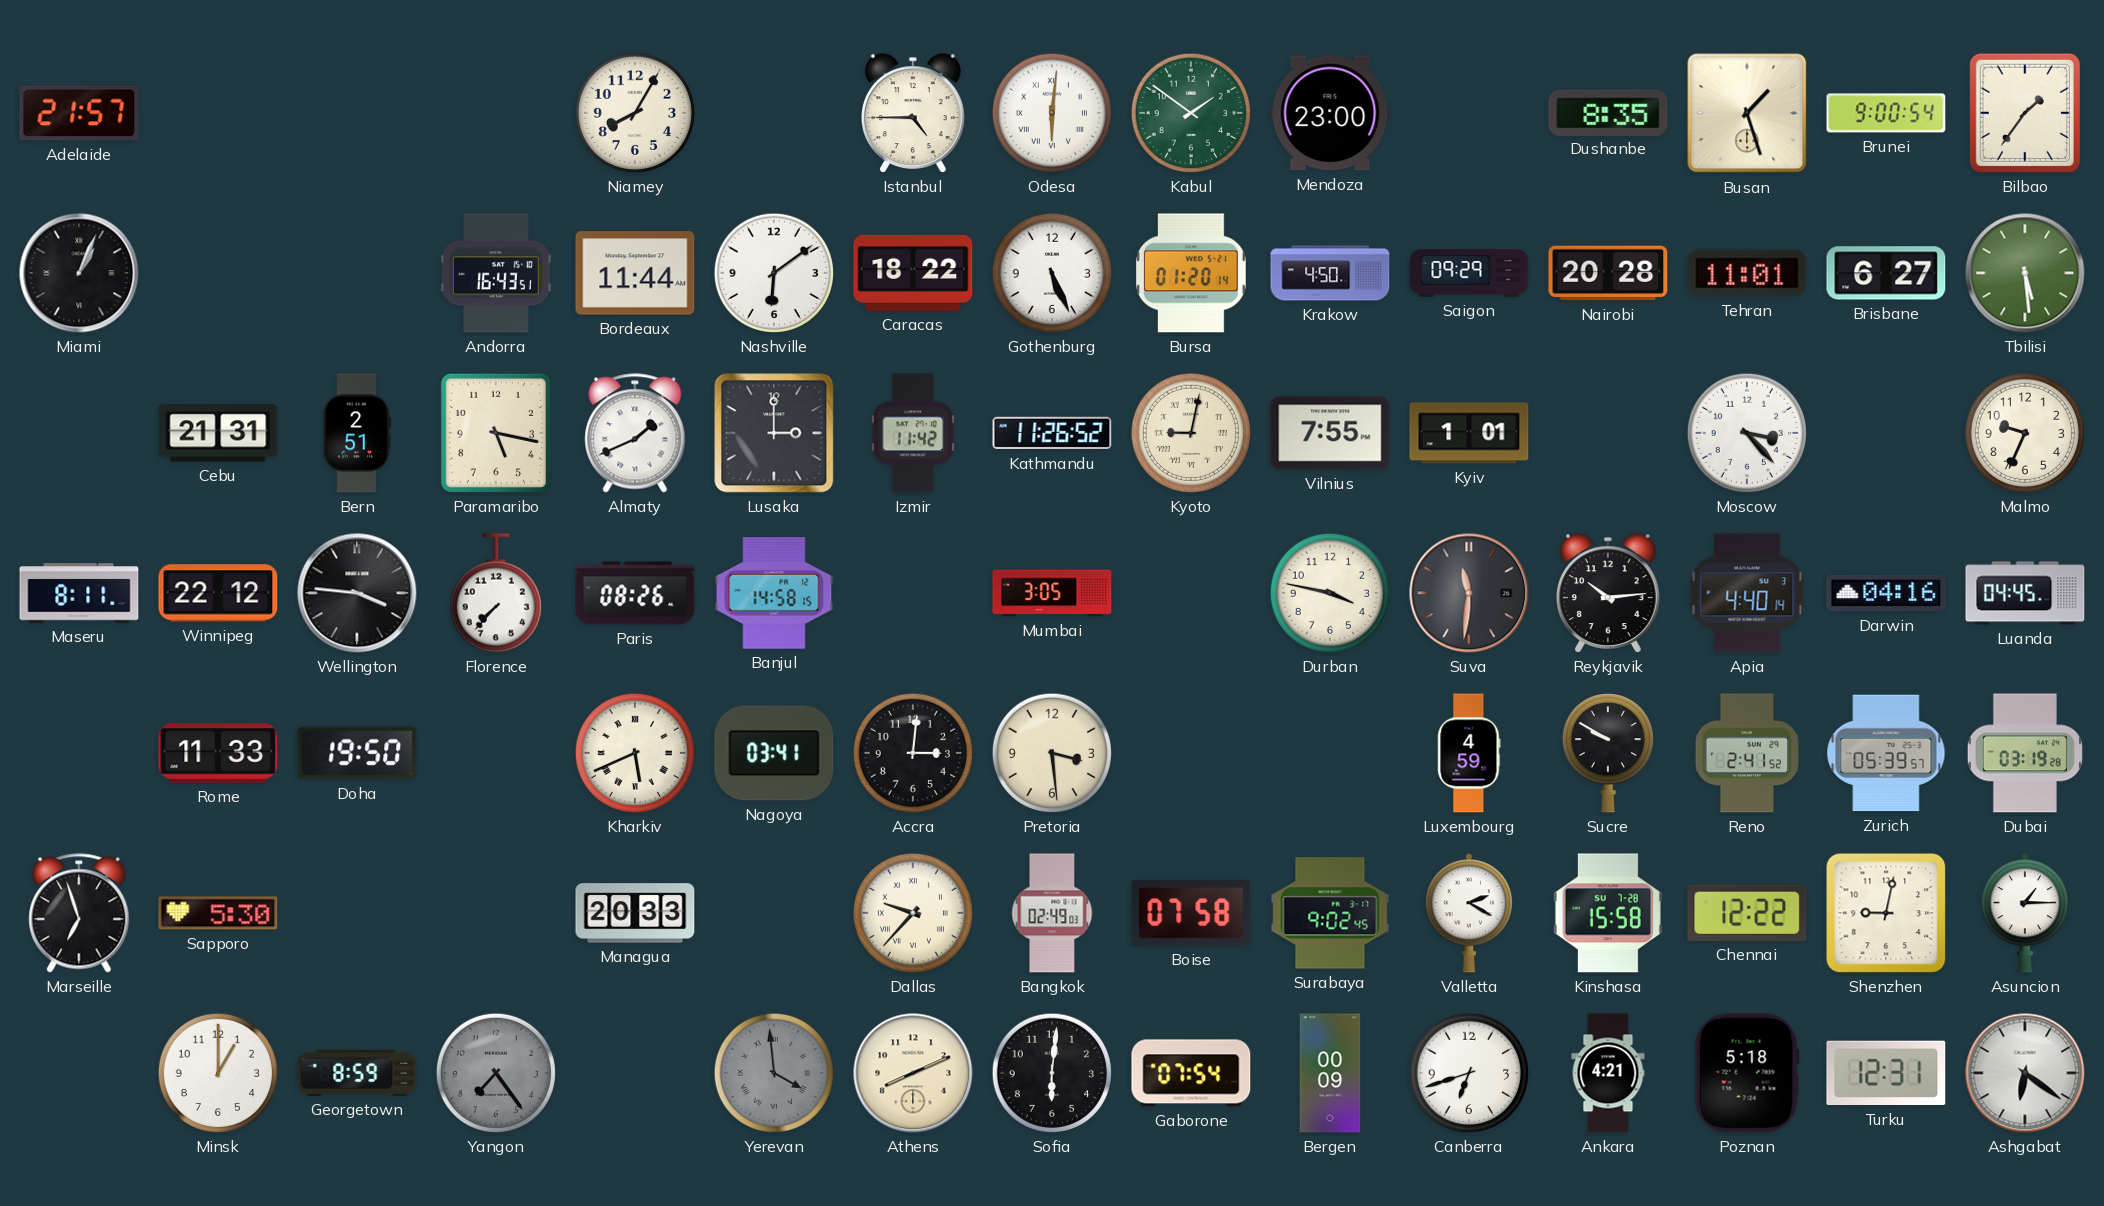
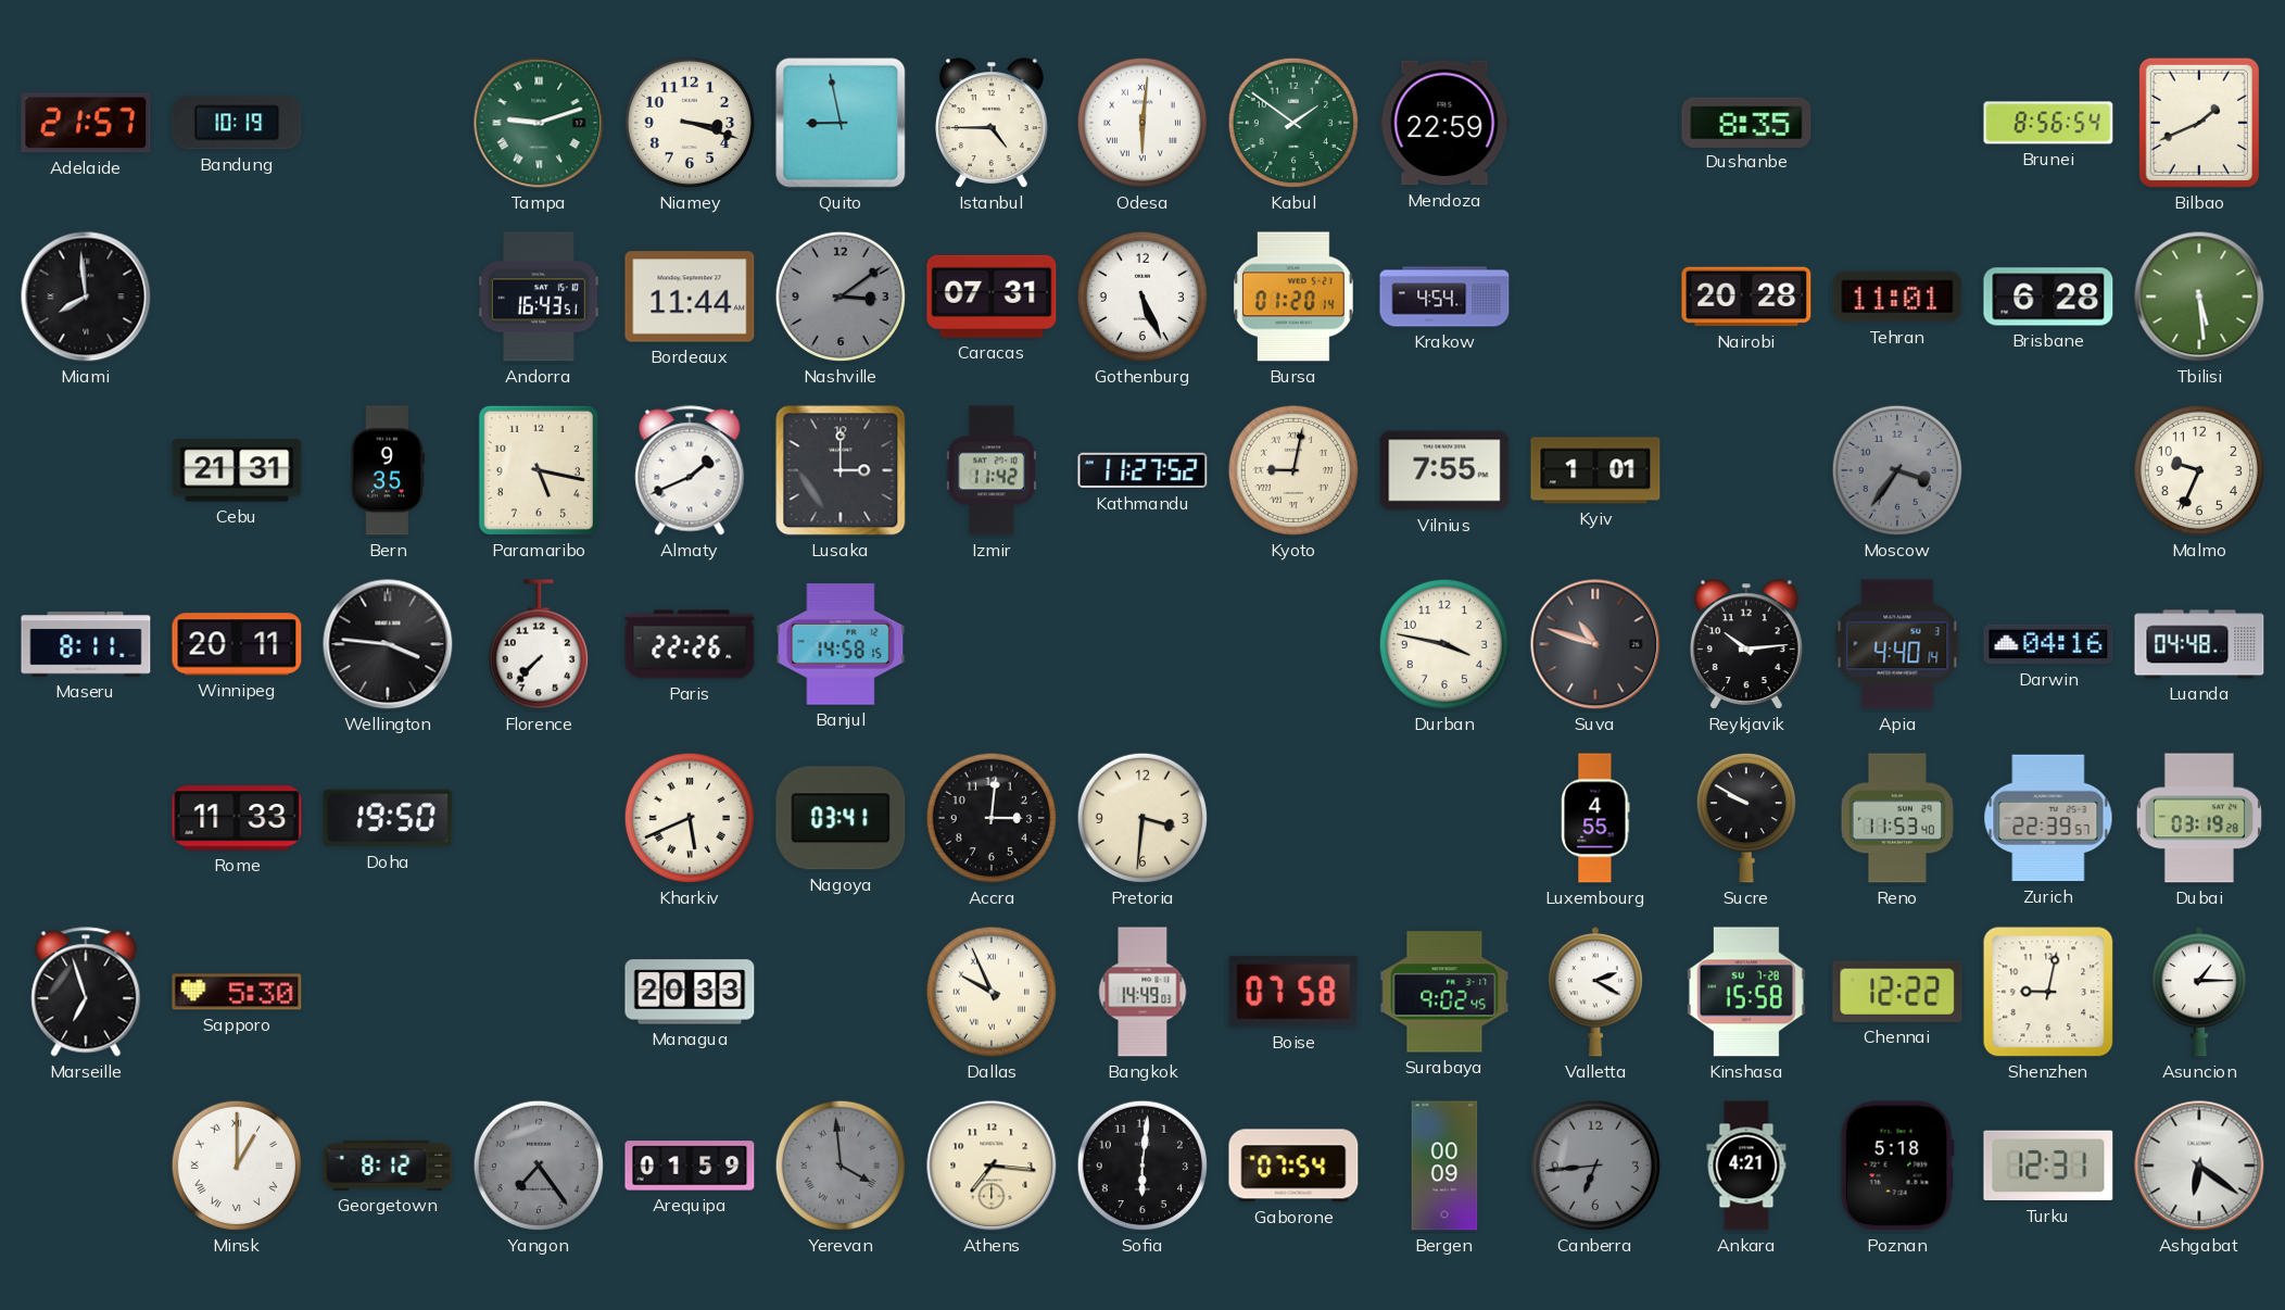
Bandung: none -> 10:19
Tampa: none -> 9:12
Niamey: 8:05 -> 3:18
Quito: none -> 8:58
Mendoza: 23:00 -> 22:59
Busan: 1:27 -> none
Brunei: 9:00 -> 8:56
Bilbao: 1:36 -> 1:41
Miami: 1:04 -> 7:59
Nashville: 6:09 -> 3:09
Nashville dial: white -> grey
Caracas: 18:22 -> 07:31
Krakow: 4:50 -> 4:54
Saigon: 09:29 -> none
Brisbane: 6:27 -> 6:28
Bern: 2:51 -> 9:35
Kathmandu: 11:26 -> 11:27
Moscow: 3:23 -> 3:36
Moscow dial: white -> grey
Winnipeg: 22:12 -> 20:11
Paris: 08:26 -> 22:26
Mumbai: 3:05 -> none
Suva: 11:31 -> 10:48
Luanda: 04:45 -> 04:48
Pretoria: 3:29 -> 3:31
Luxembourg: 4:59 -> 4:55
Reno: 2:41 -> 11:53
Zurich: 05:39 -> 22:39
Dallas: 9:37 -> 9:56
Bangkok: 02:49 -> 14:49
Minsk numerals: Arabic -> Roman
Georgetown: 8:59 -> 8:12
Arequipa: none -> 01:59
Athens: 8:11 -> 7:16
Canberra: 6:42 -> 6:44
Canberra dial: white -> grey
